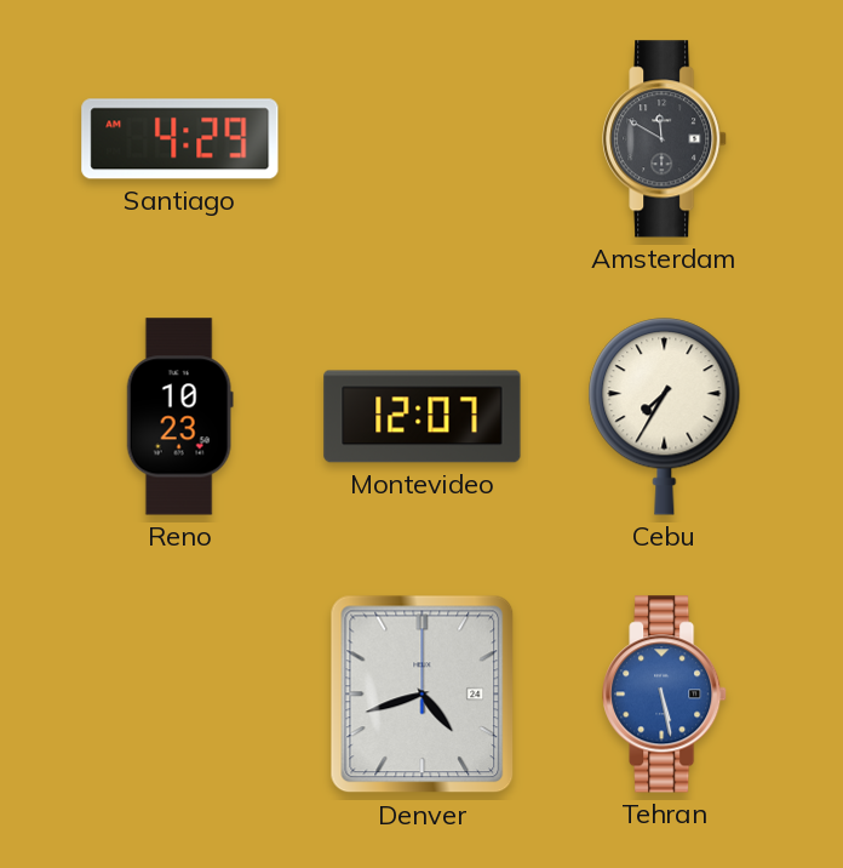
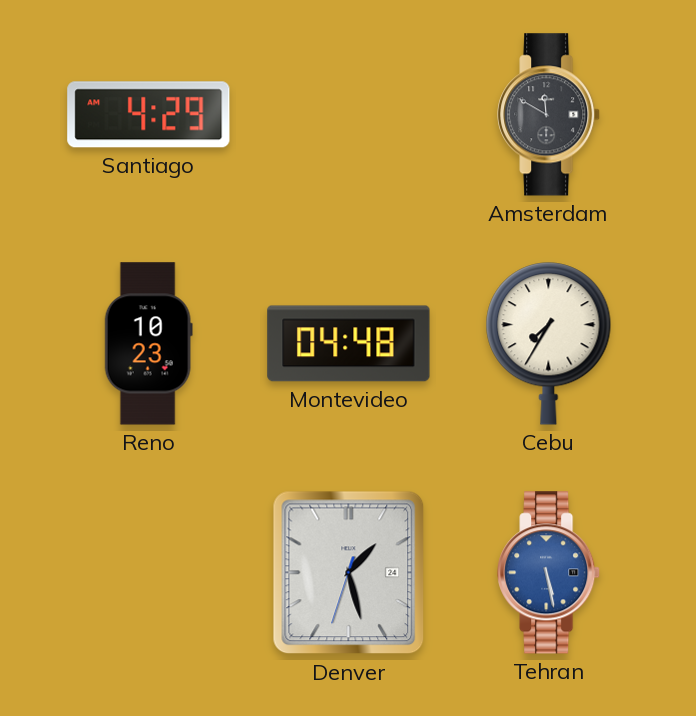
Montevideo: 12:07 -> 04:48
Denver: 4:42 -> 1:27
